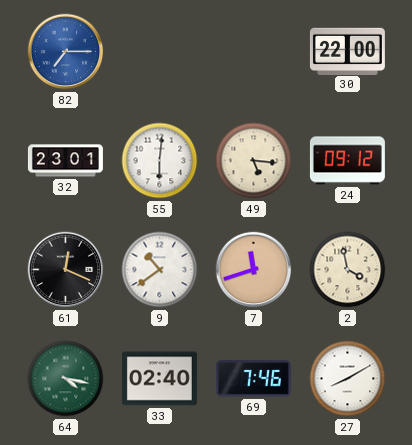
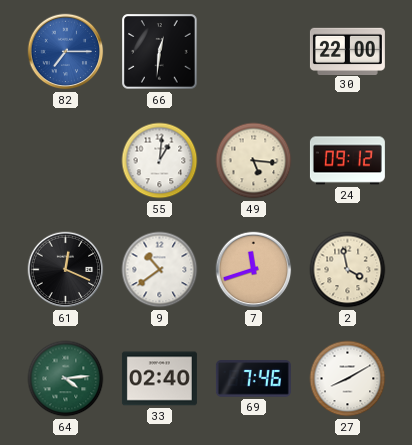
66: none -> 12:31
32: 23:01 -> none
55: 6:01 -> 1:01
64: 4:17 -> 4:14
